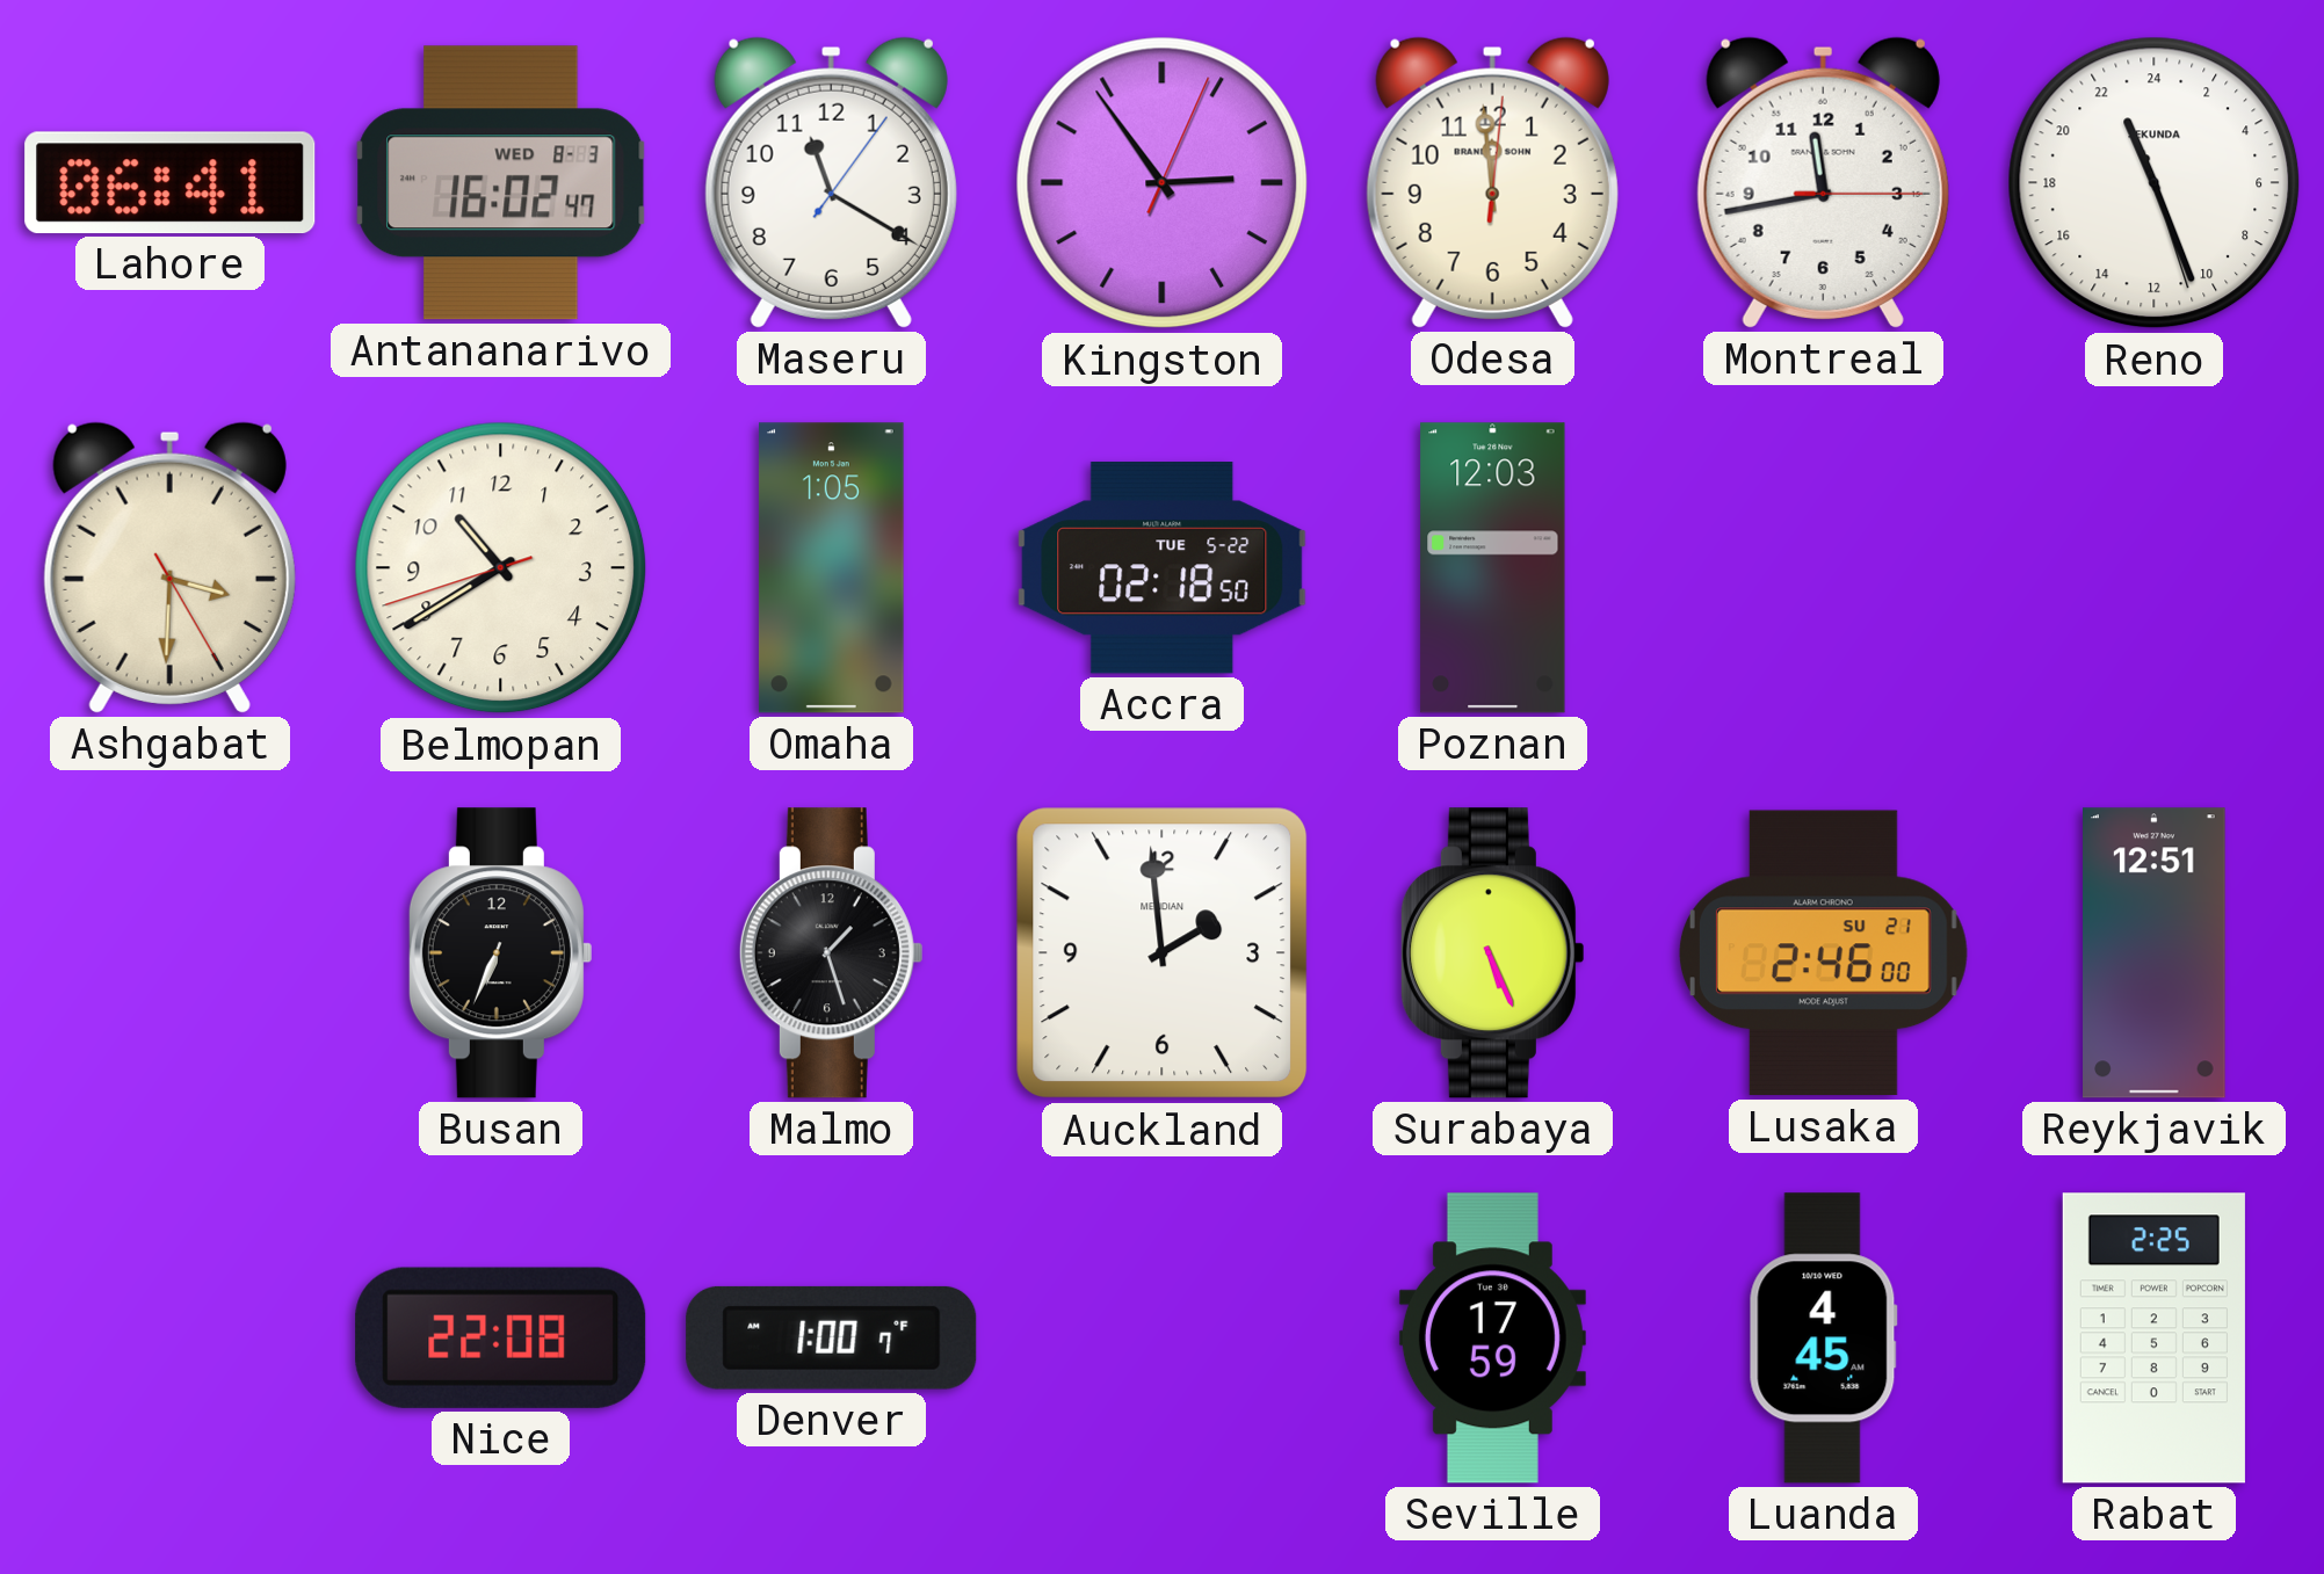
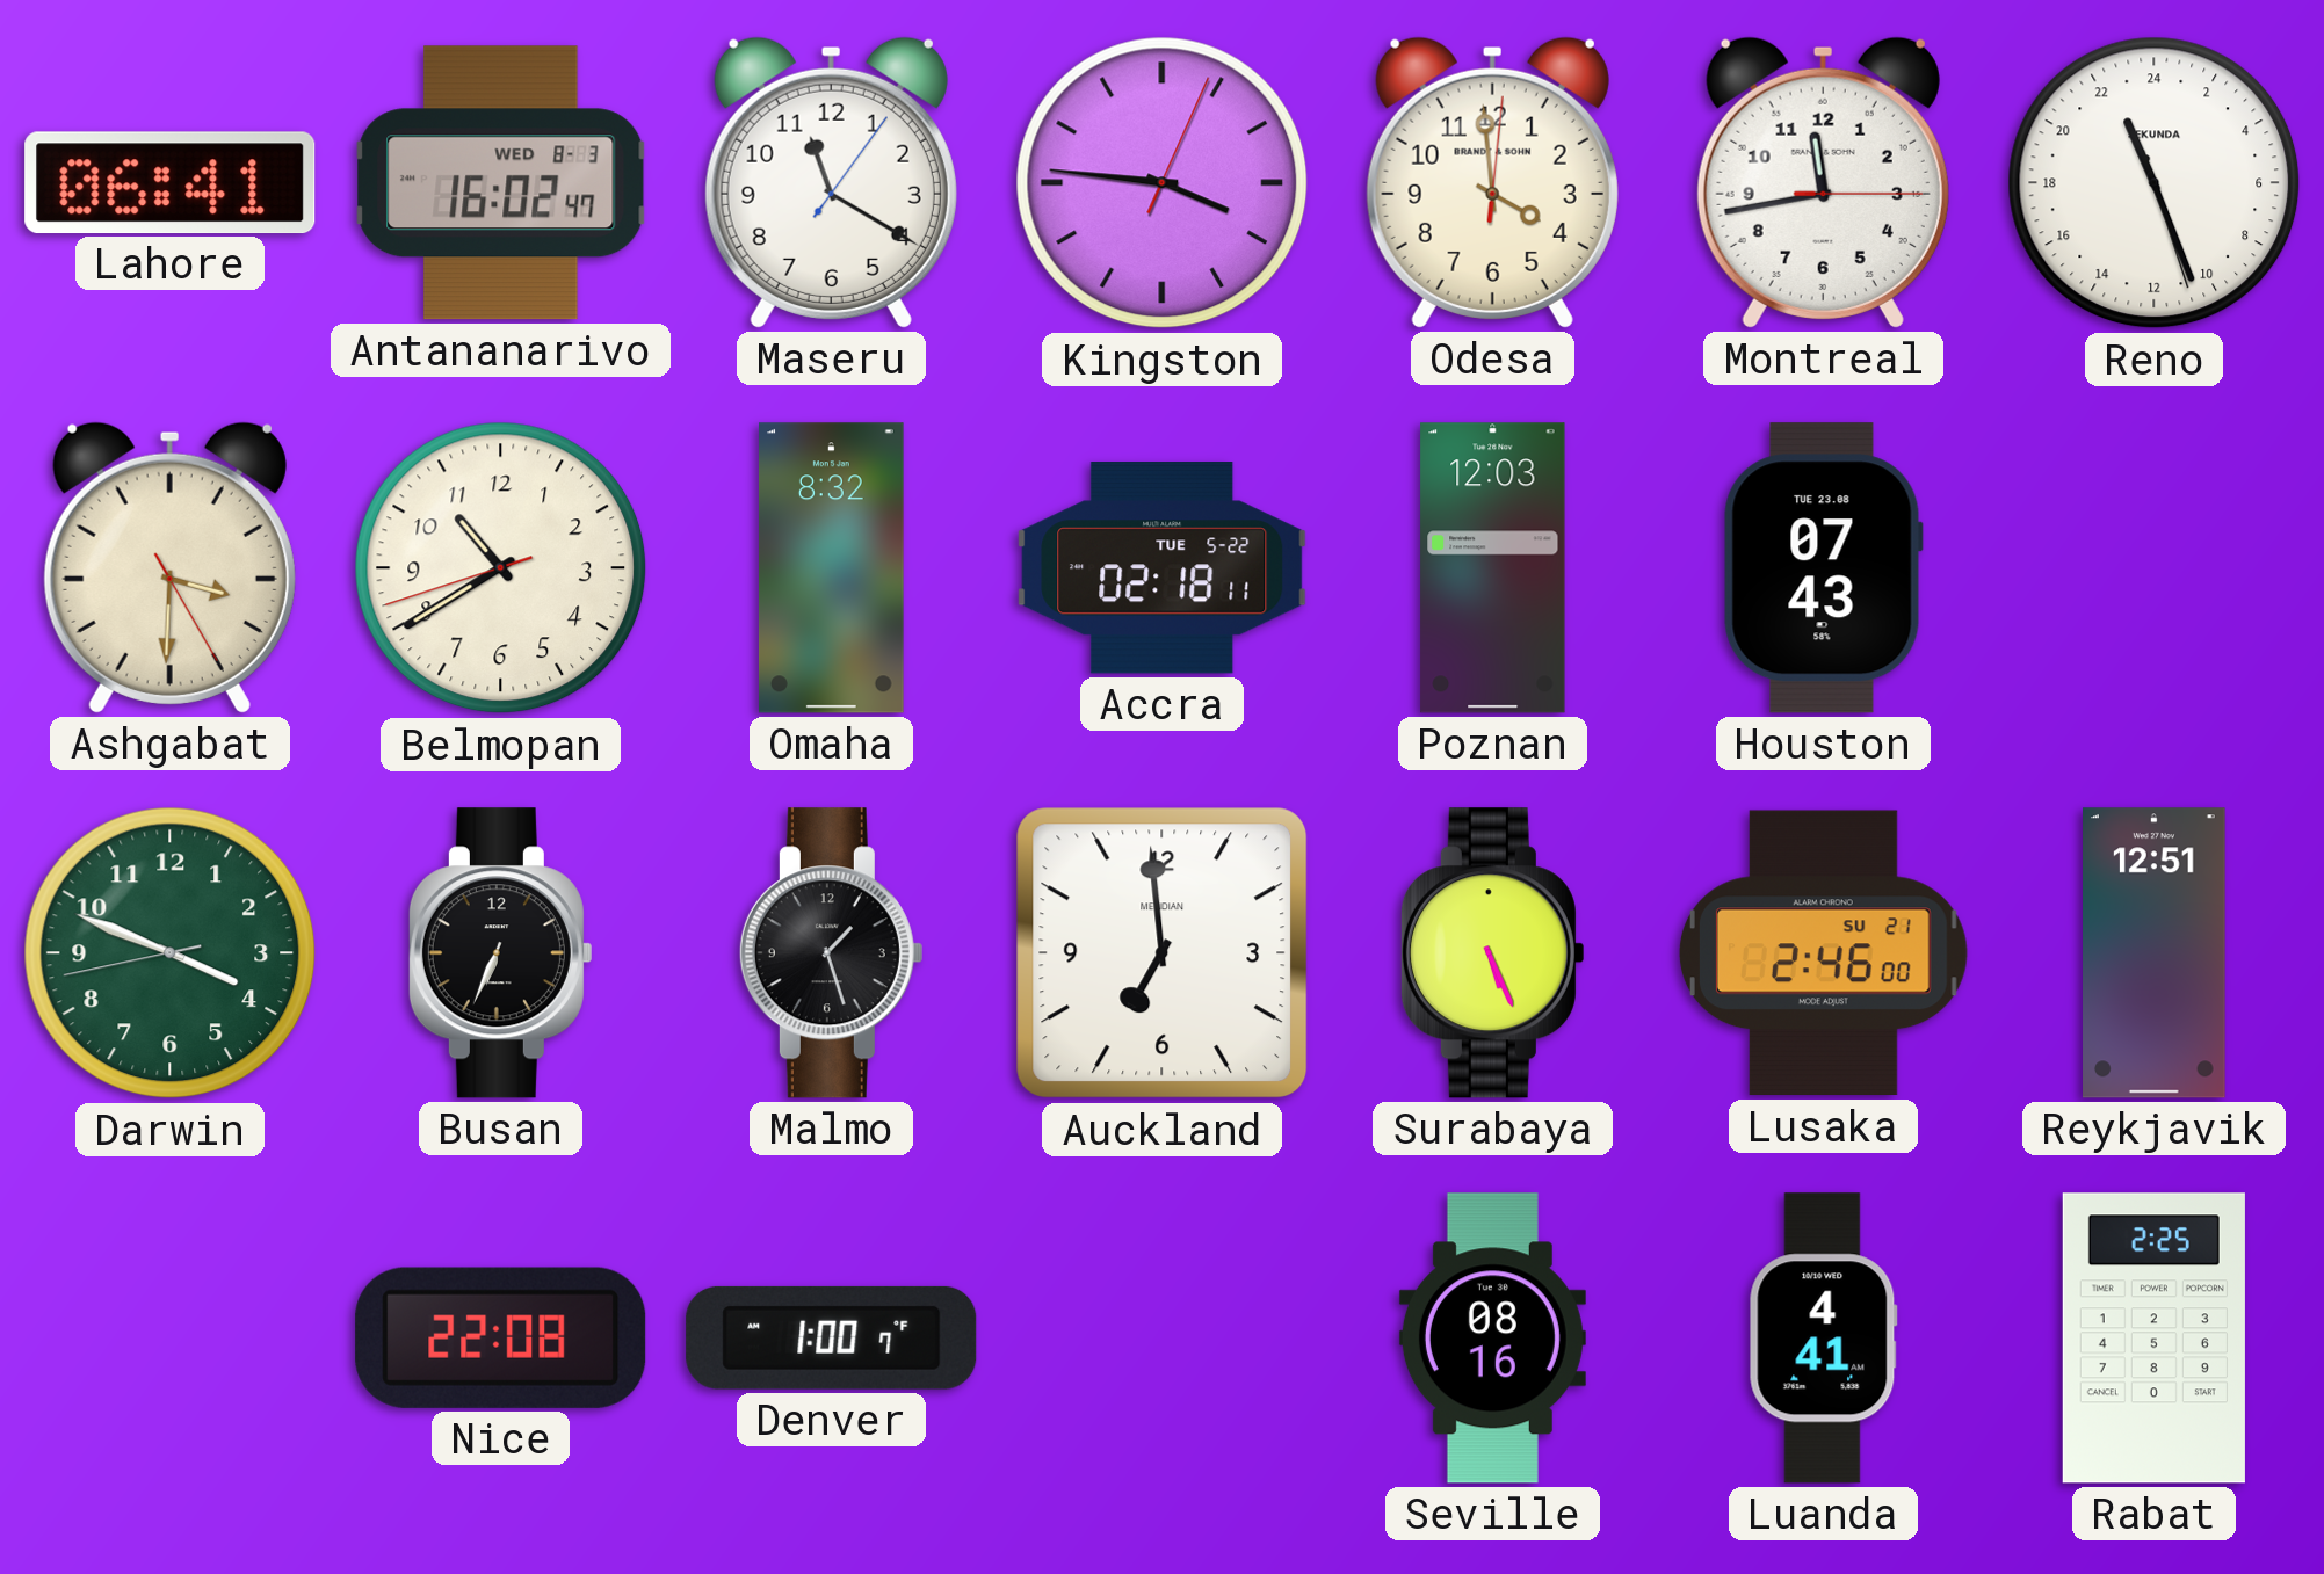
Kingston: 2:54 -> 3:46
Odesa: 11:59 -> 3:59
Omaha: 1:05 -> 8:32
Accra: 02:18:50 -> 02:18:11
Houston: none -> 07:43
Darwin: none -> 3:48
Auckland: 1:59 -> 6:59
Seville: 17:59 -> 08:16
Luanda: 4:45 -> 4:41
